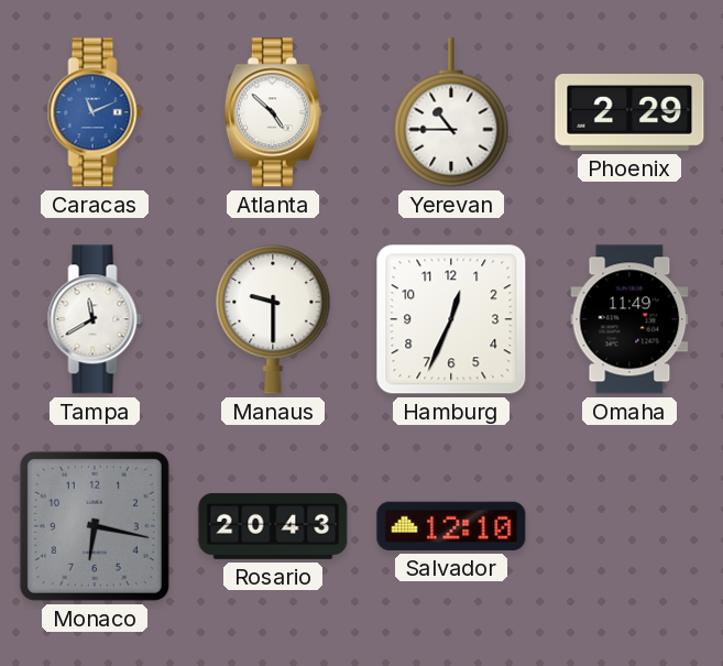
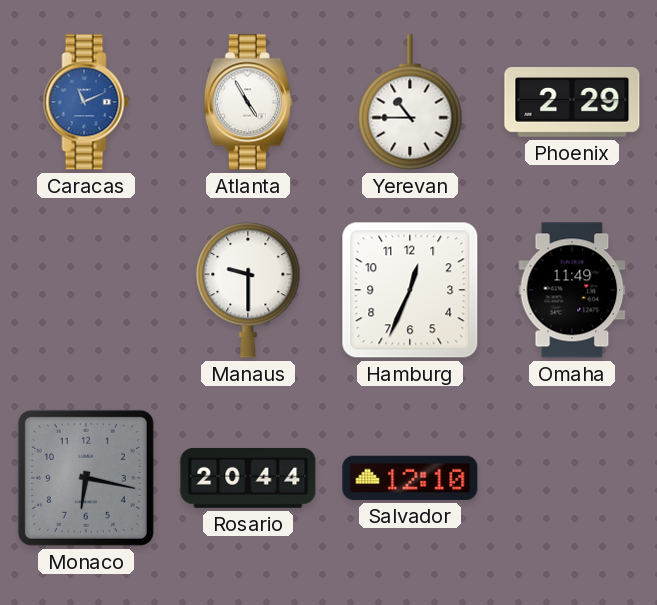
Atlanta: 4:52 -> 4:55
Tampa: 11:40 -> none
Rosario: 20:43 -> 20:44
